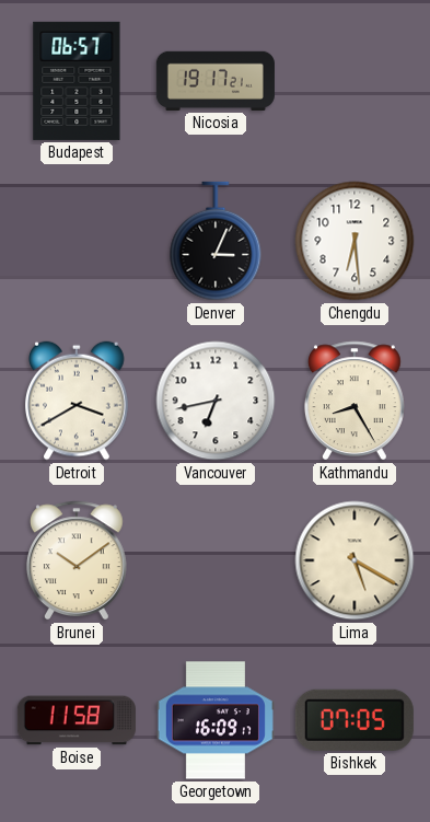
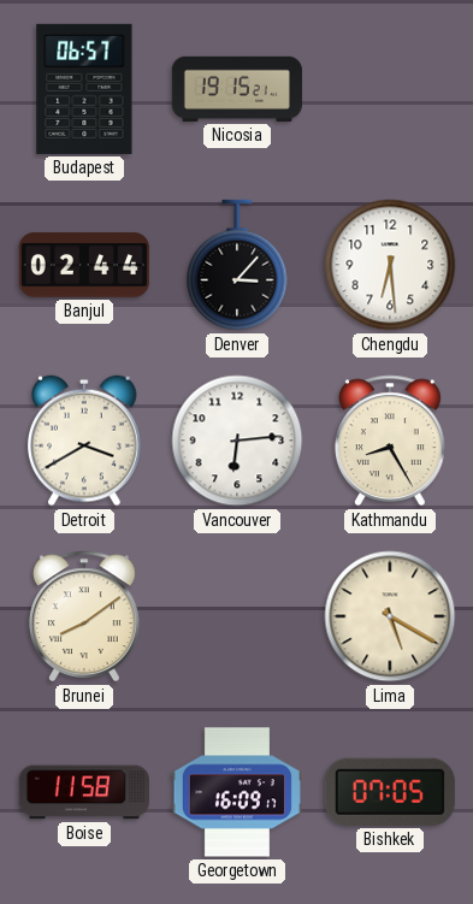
Nicosia: 19:17 -> 19:15
Banjul: none -> 02:44
Denver: 3:04 -> 3:07
Vancouver: 6:43 -> 6:14
Brunei: 10:09 -> 8:09
